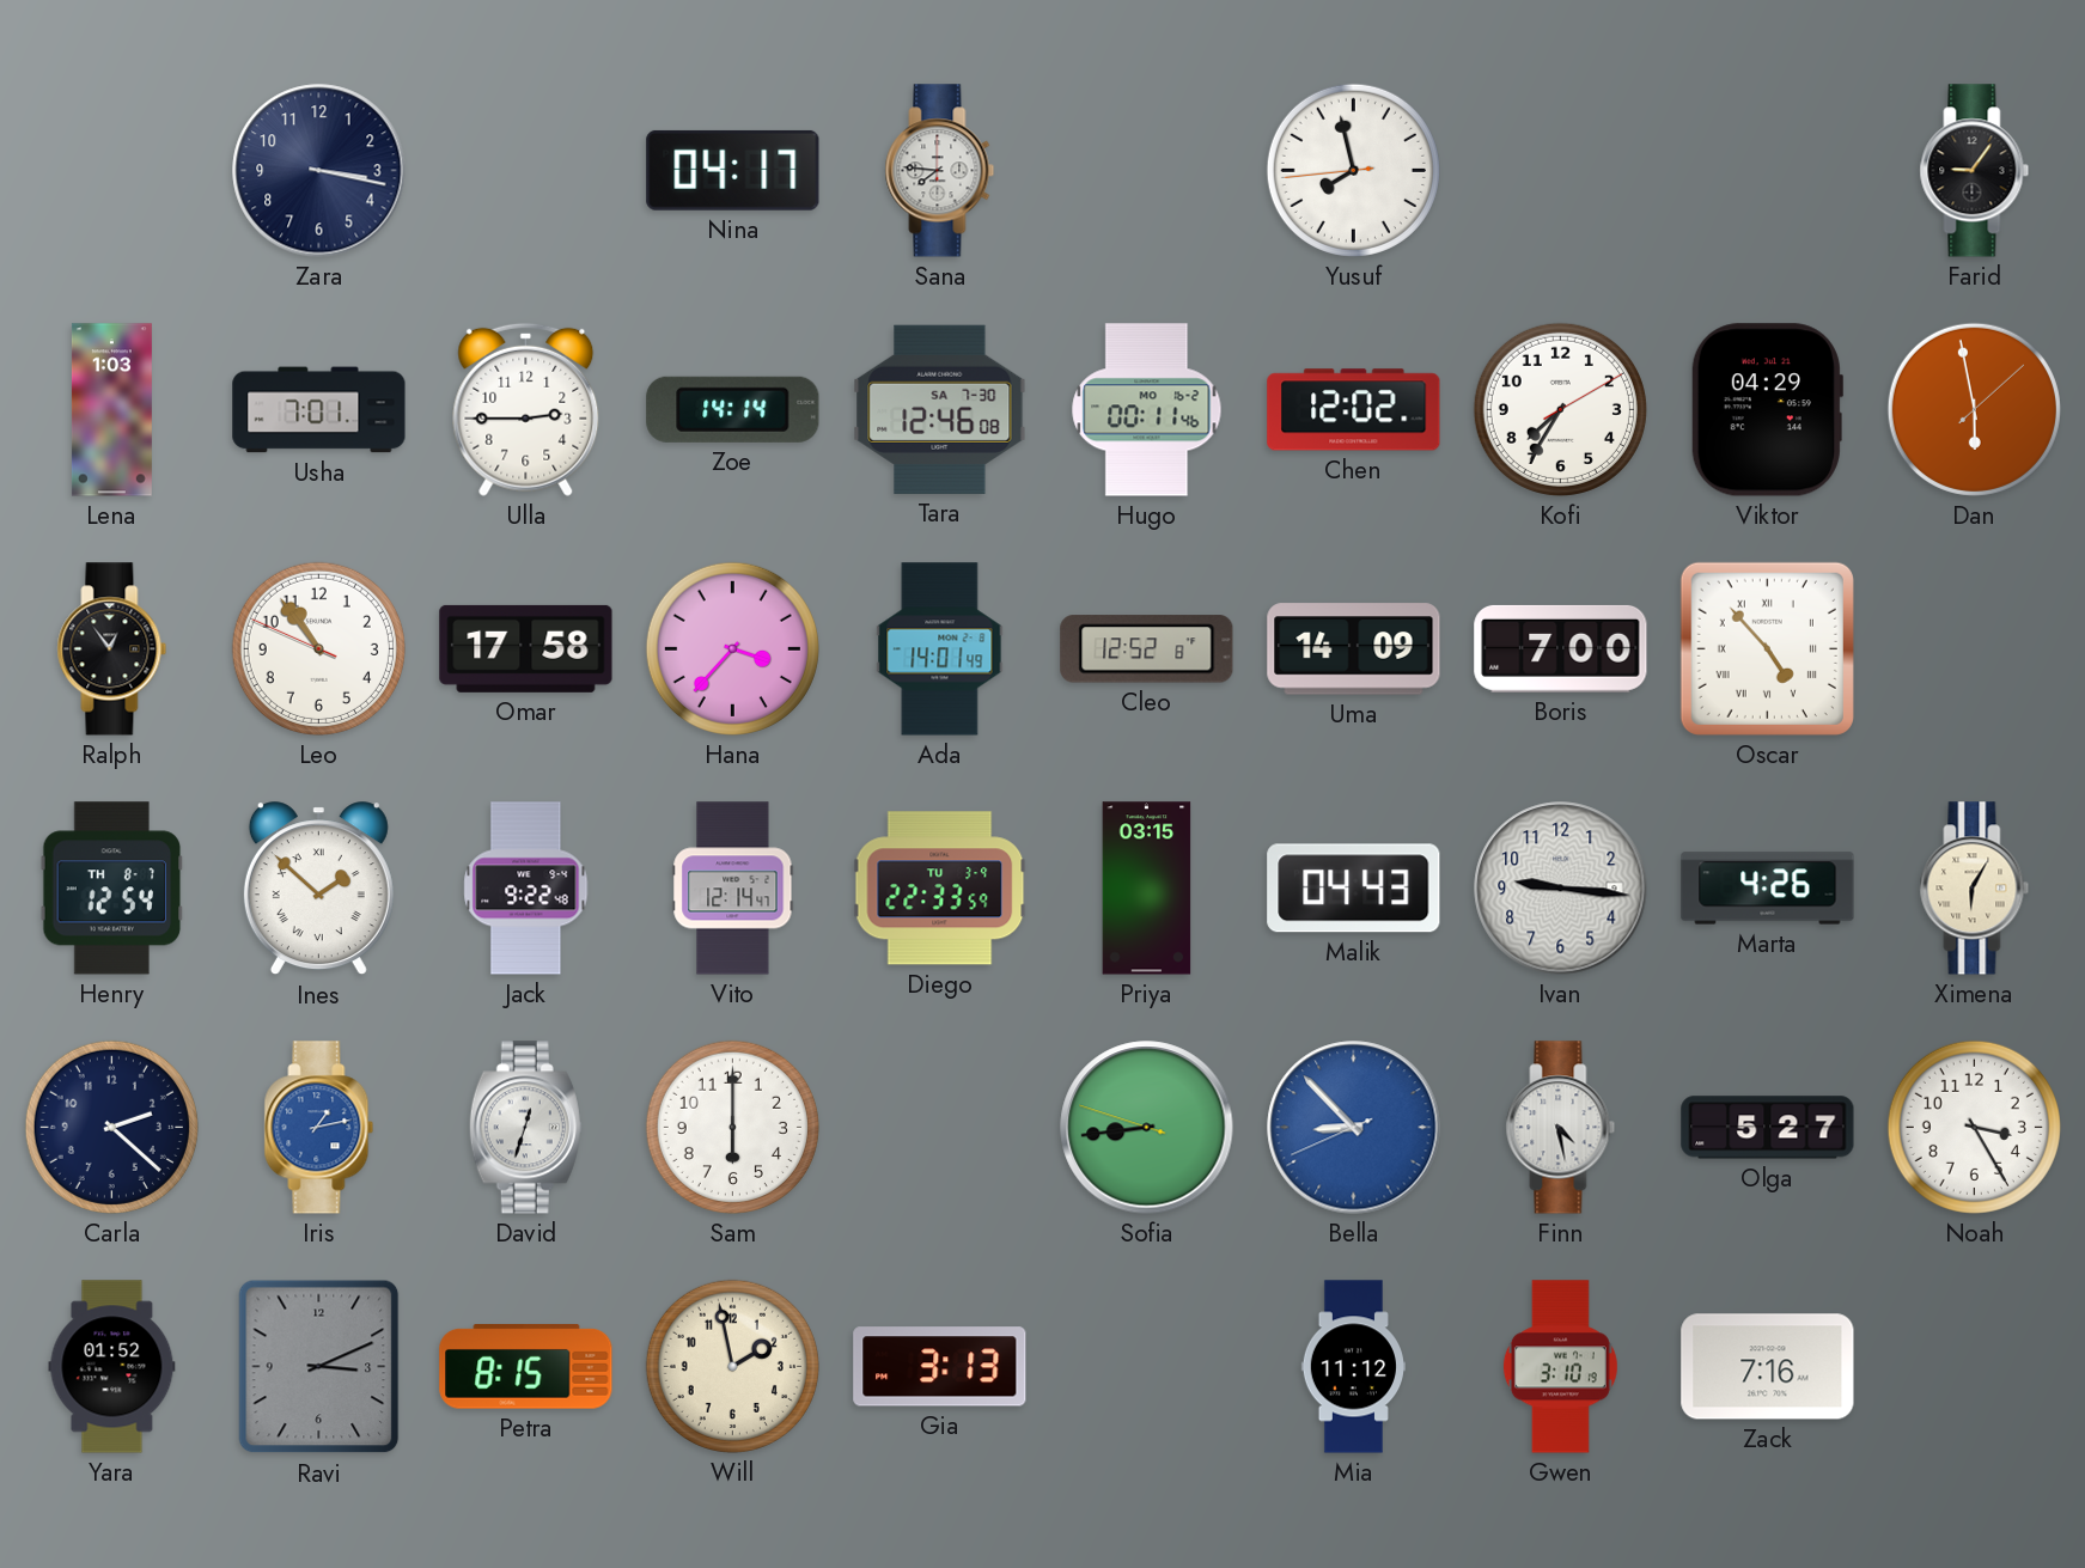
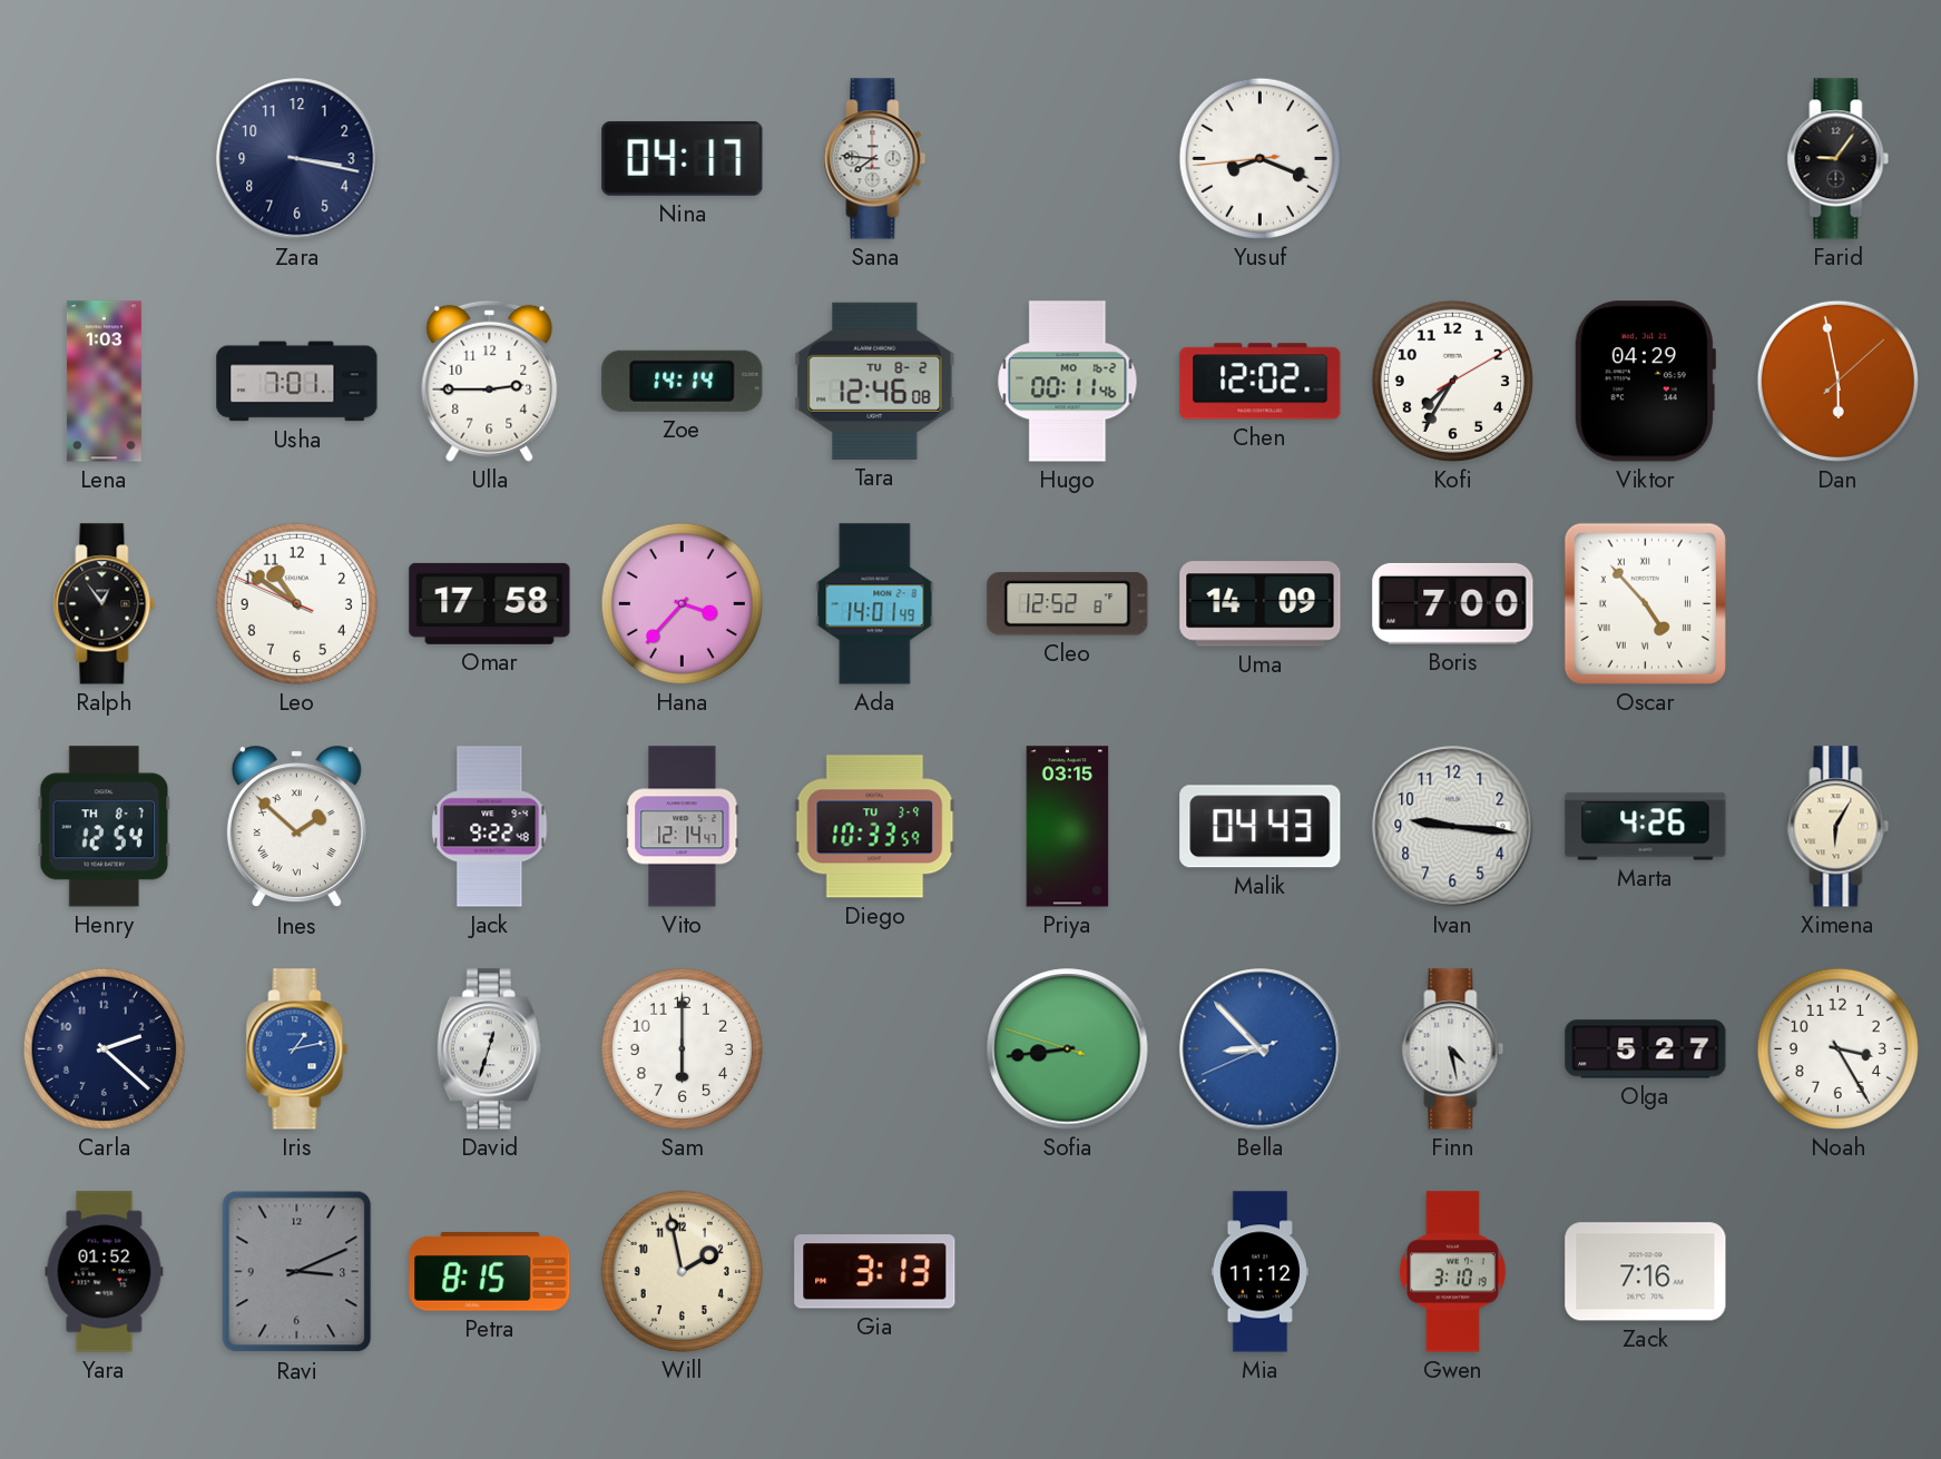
Yusuf: 7:57 -> 8:18
Tara date: SA 7-30 -> TU 8-2
Leo: 10:53 -> 10:50
Diego: 22:33 -> 10:33
